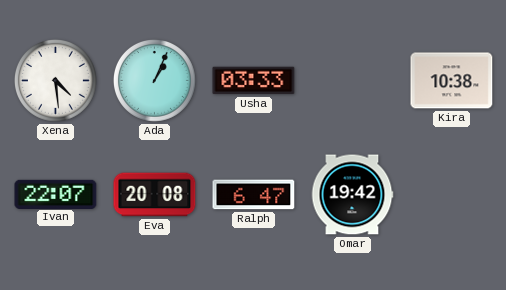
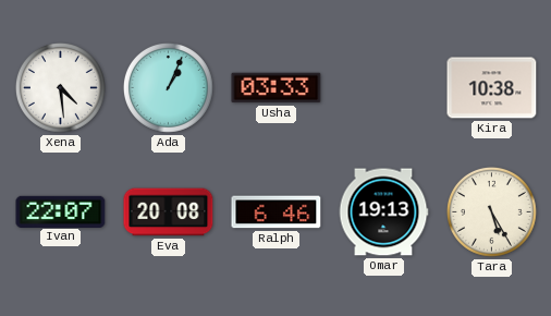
Ralph: 6:47 -> 6:46
Omar: 19:42 -> 19:13
Tara: none -> 5:25
